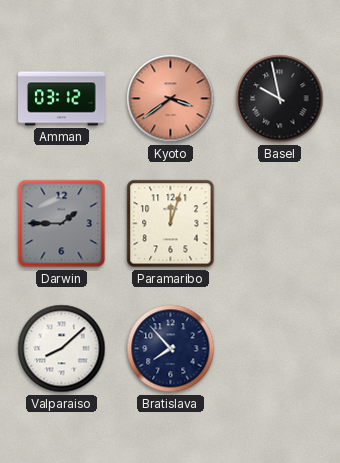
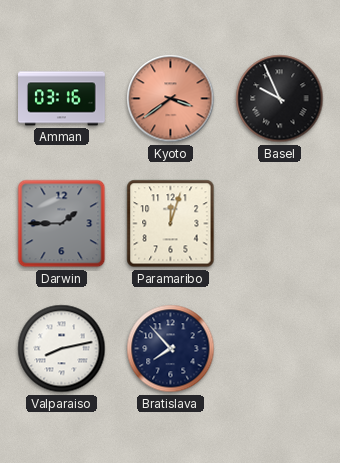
Amman: 03:12 -> 03:16
Basel: 9:58 -> 9:56
Valparaiso: 8:08 -> 8:13
